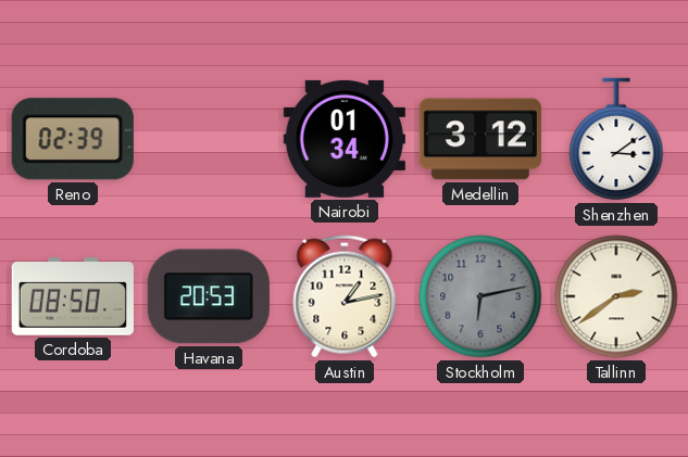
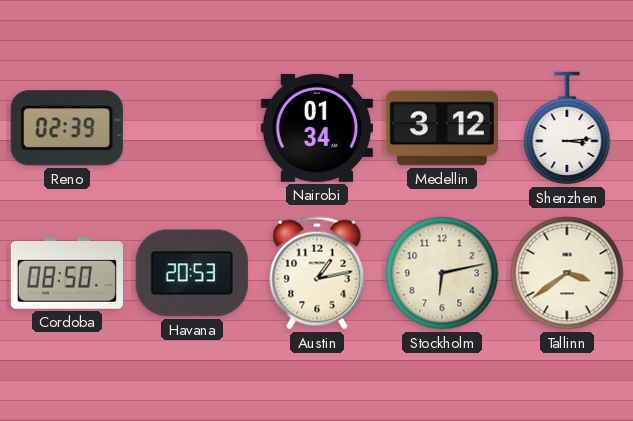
Shenzhen: 3:09 -> 3:14
Stockholm dial: grey -> cream
Tallinn: 2:39 -> 3:39
